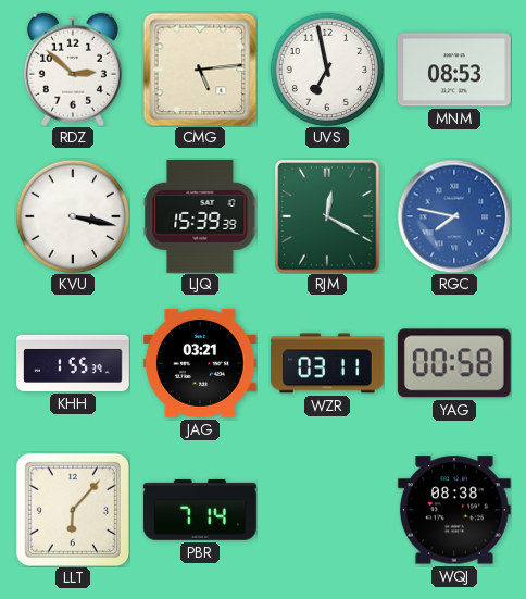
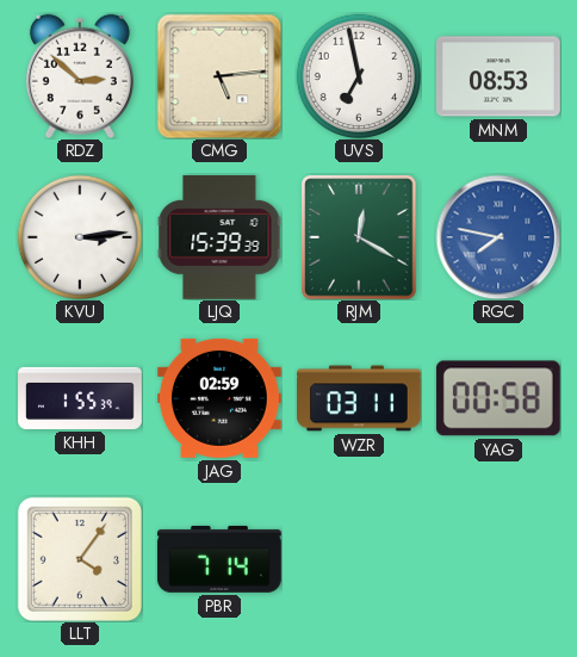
KVU: 3:17 -> 3:14
JAG: 03:21 -> 02:59
LLT: 6:07 -> 4:06
WQJ: 08:38 -> none
